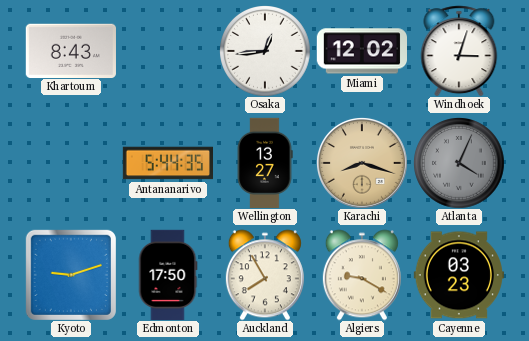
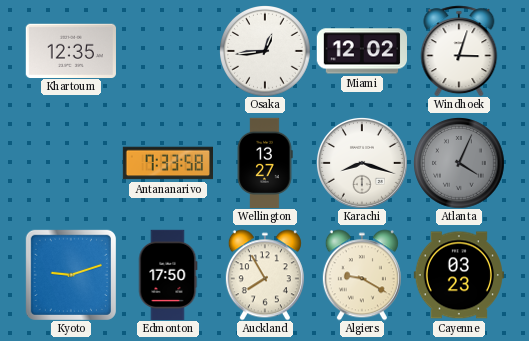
Khartoum: 8:43 -> 12:35
Antananarivo: 5:44 -> 7:33
Karachi dial: champagne -> white
